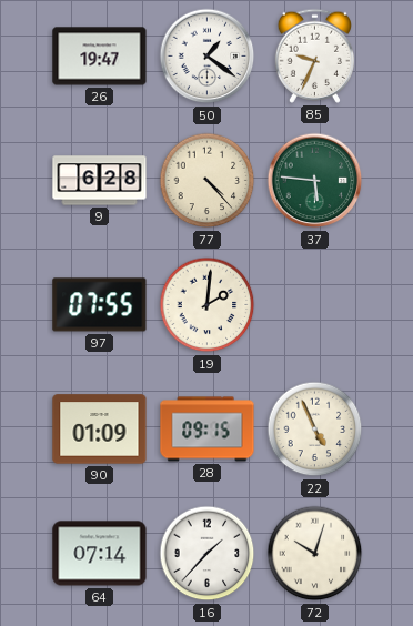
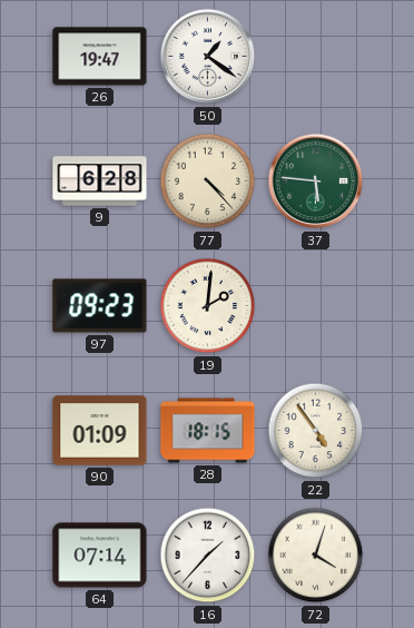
85: 9:34 -> none
97: 07:55 -> 09:23
28: 09:15 -> 18:15
22: 4:56 -> 4:54
72: 10:03 -> 4:03
